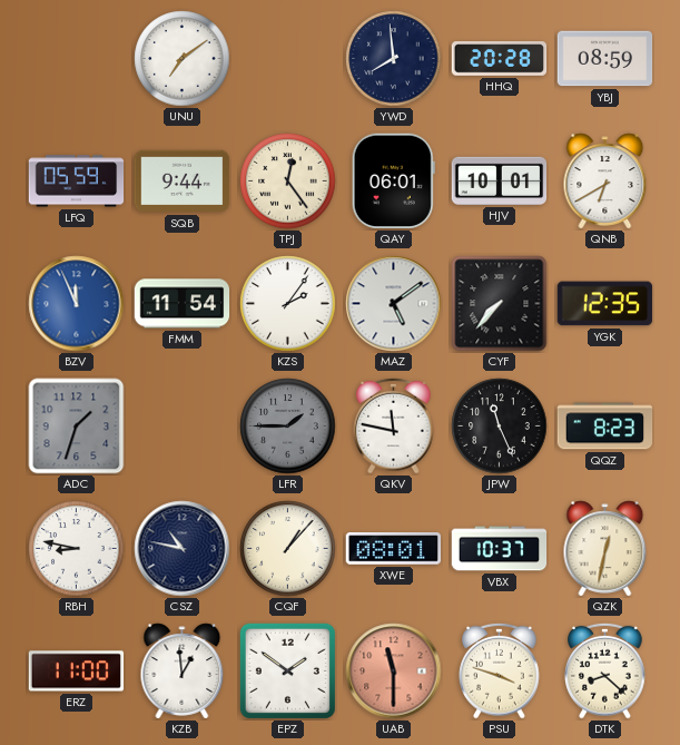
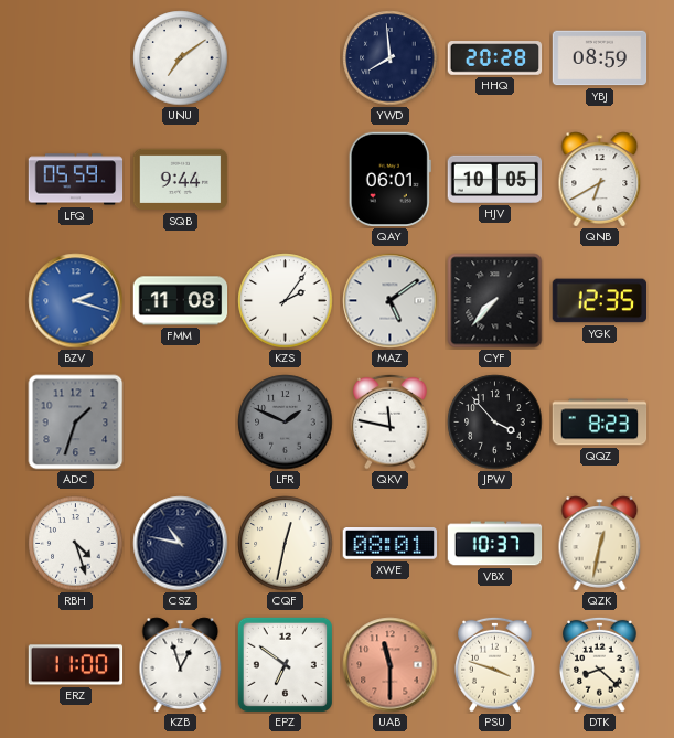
TPJ: 12:24 -> none
HJV: 10:01 -> 10:05
BZV: 11:56 -> 2:18
FMM: 11:54 -> 11:08
LFR: 1:45 -> 1:49
JPW: 11:26 -> 3:53
RBH: 8:47 -> 4:27
CQF: 1:07 -> 12:32
KZB: 12:59 -> 12:57
EPZ: 1:51 -> 6:51
